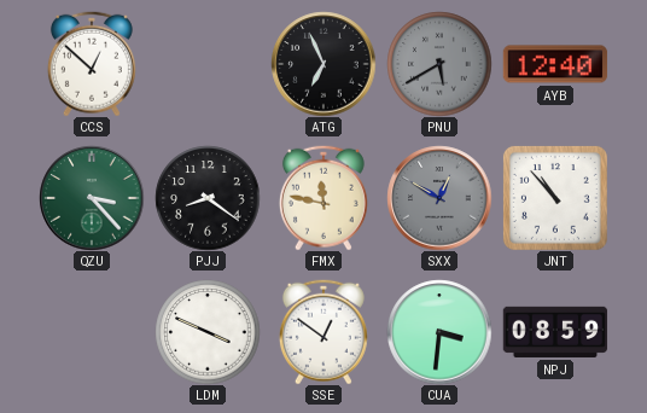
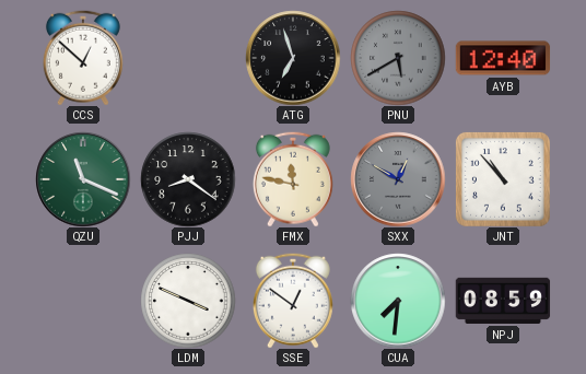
ATG: 6:56 -> 6:57
QZU: 3:23 -> 11:19
CUA: 3:31 -> 7:31
